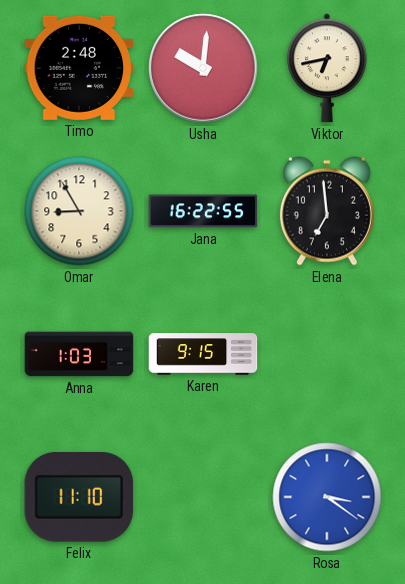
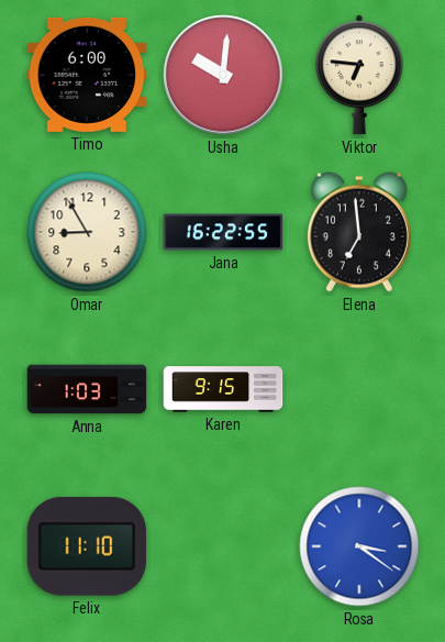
Timo: 2:48 -> 6:00
Viktor: 6:43 -> 6:46
